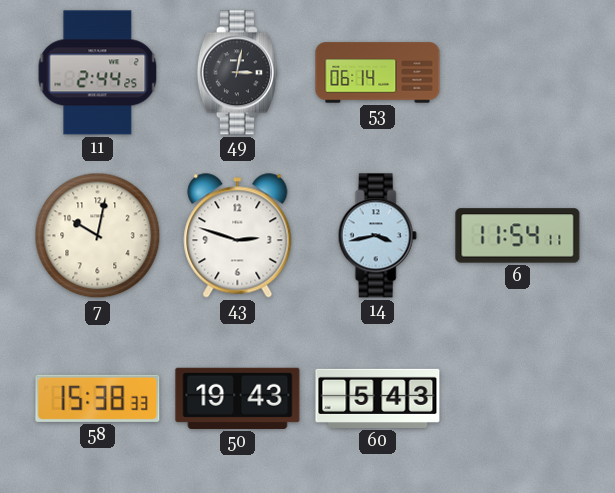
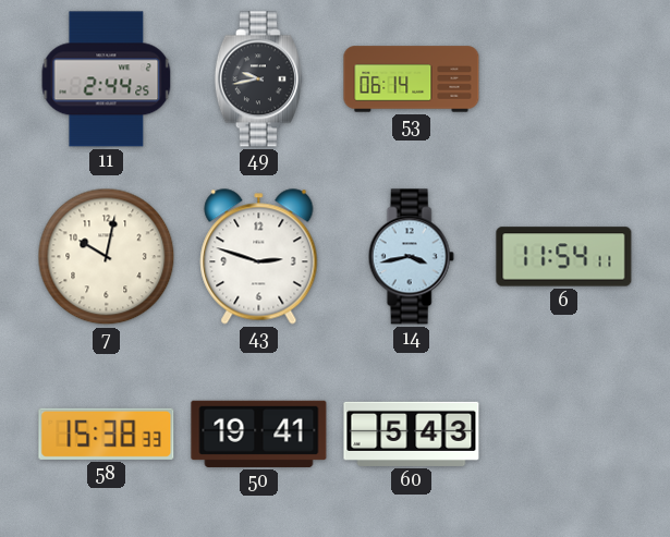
49: 3:02 -> 9:43
50: 19:43 -> 19:41
